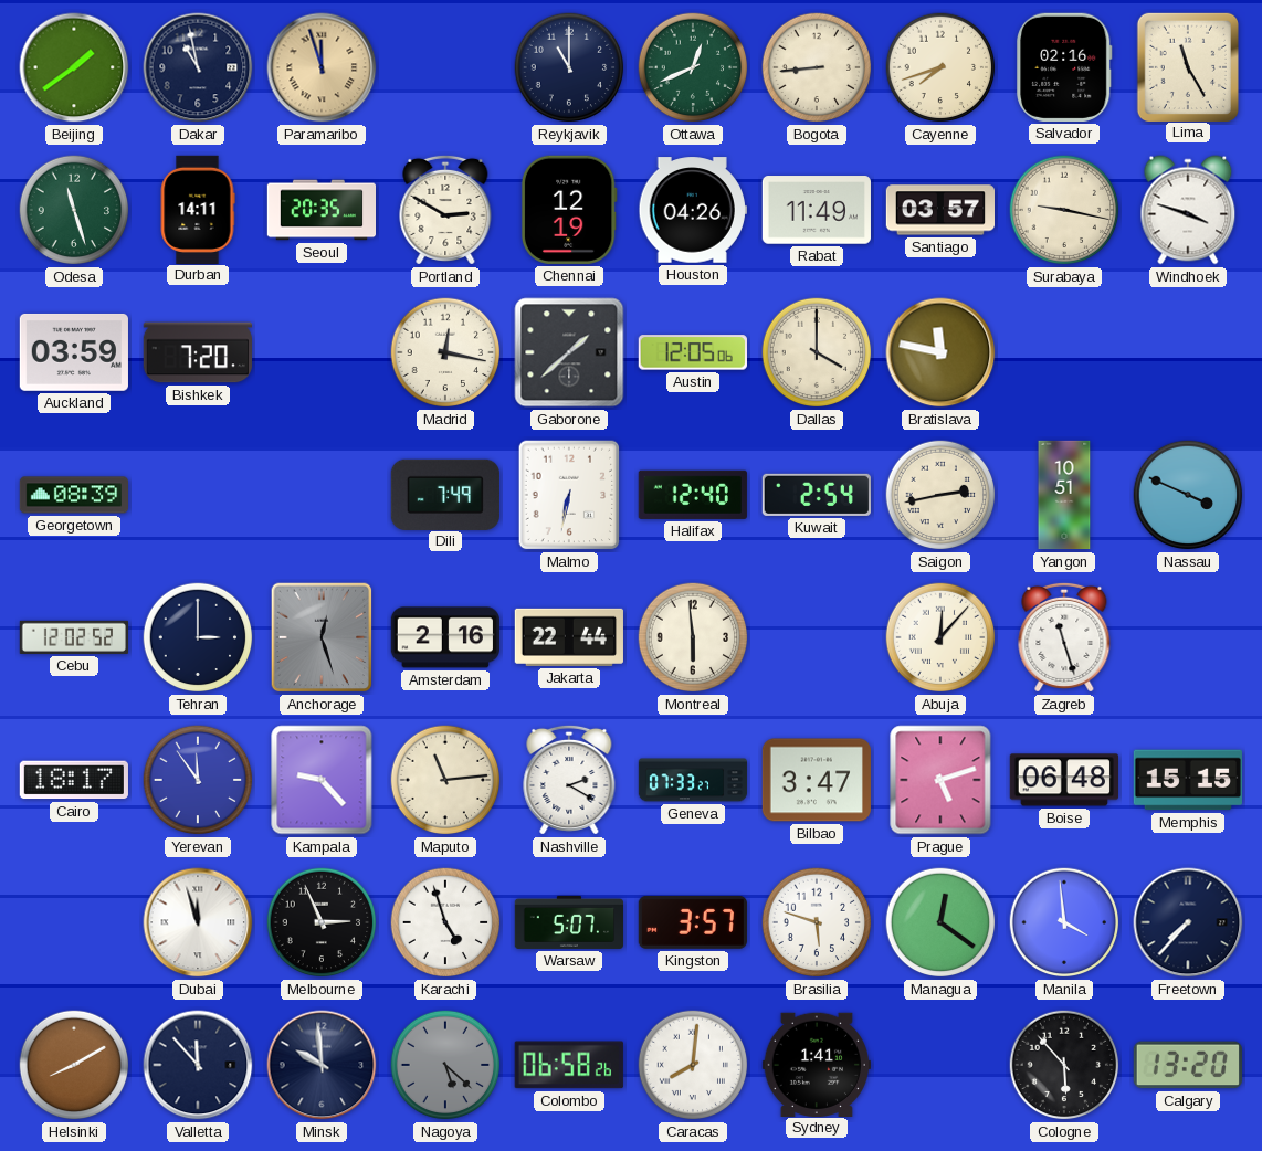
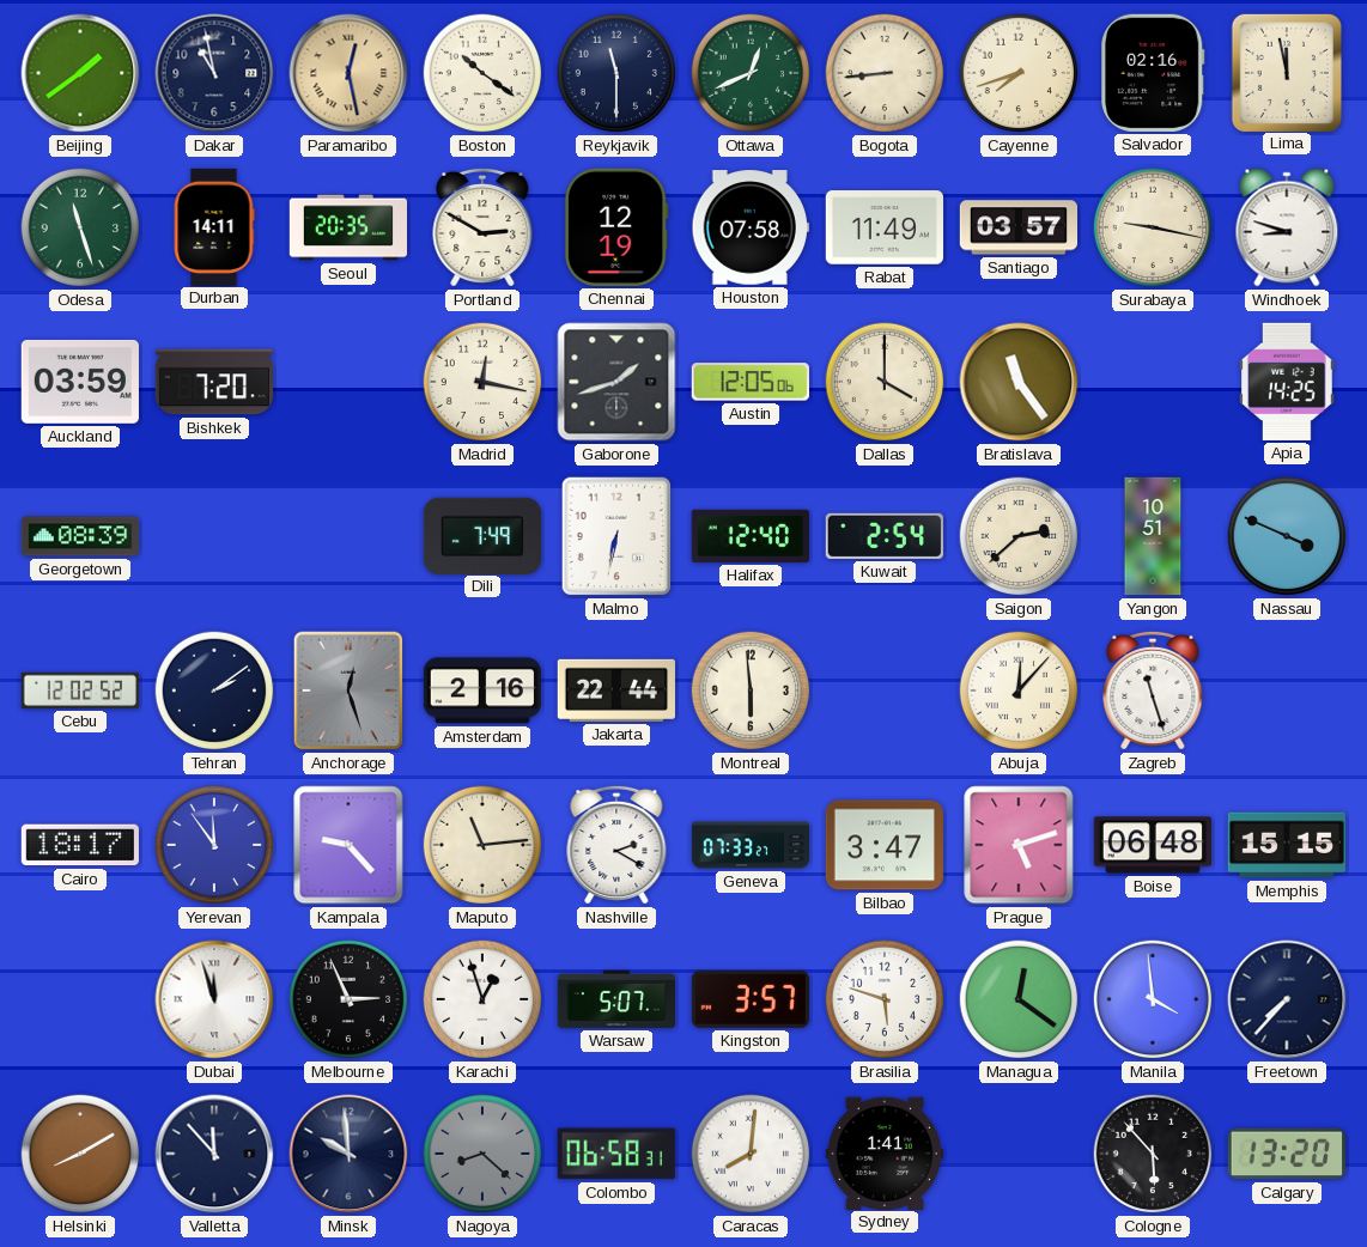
Paramaribo: 11:57 -> 12:28
Boston: none -> 10:21
Reykjavik: 11:00 -> 11:30
Lima: 11:25 -> 11:58
Houston: 04:26 -> 07:58
Windhoek: 3:48 -> 8:48
Gaborone: 1:38 -> 1:42
Bratislava: 11:47 -> 11:24
Apia: none -> 14:25
Saigon: 2:43 -> 2:38
Tehran: 3:00 -> 2:09
Karachi: 4:57 -> 12:57
Nagoya: 5:22 -> 8:22
Colombo: 06:58:26 -> 06:58:31
